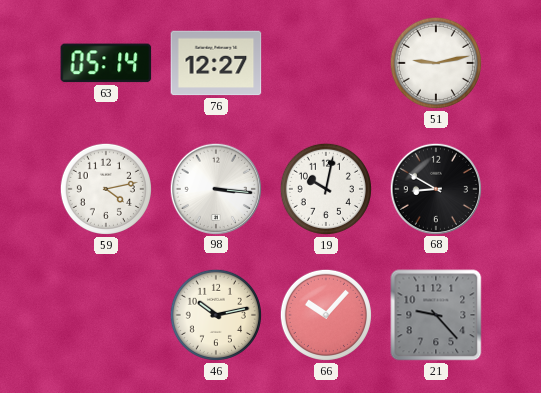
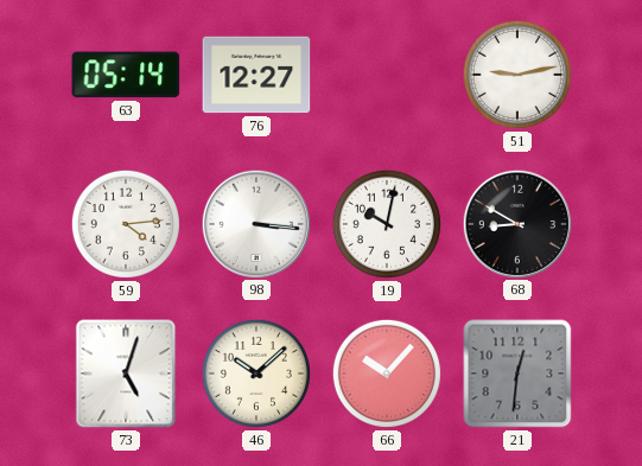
59: 4:13 -> 4:14
73: none -> 5:03
46: 10:13 -> 10:08
21: 9:23 -> 12:31
